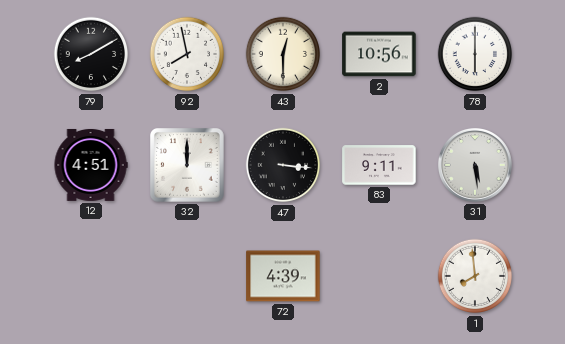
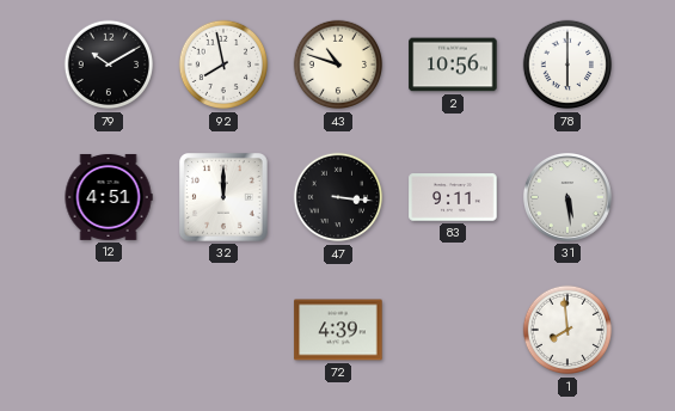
79: 8:10 -> 10:10
43: 12:30 -> 10:48
